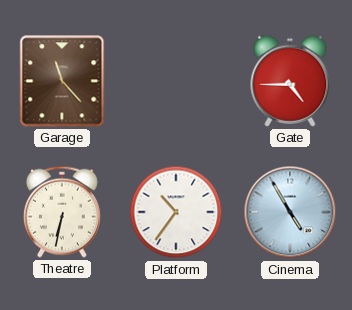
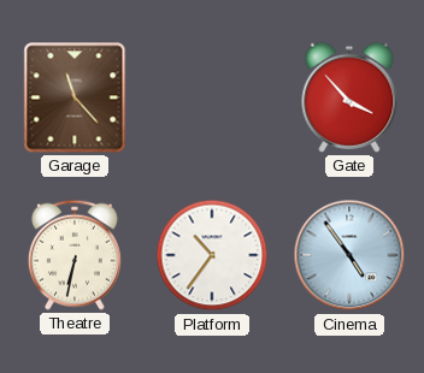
Gate: 4:45 -> 3:53
Cinema: 4:55 -> 4:54
